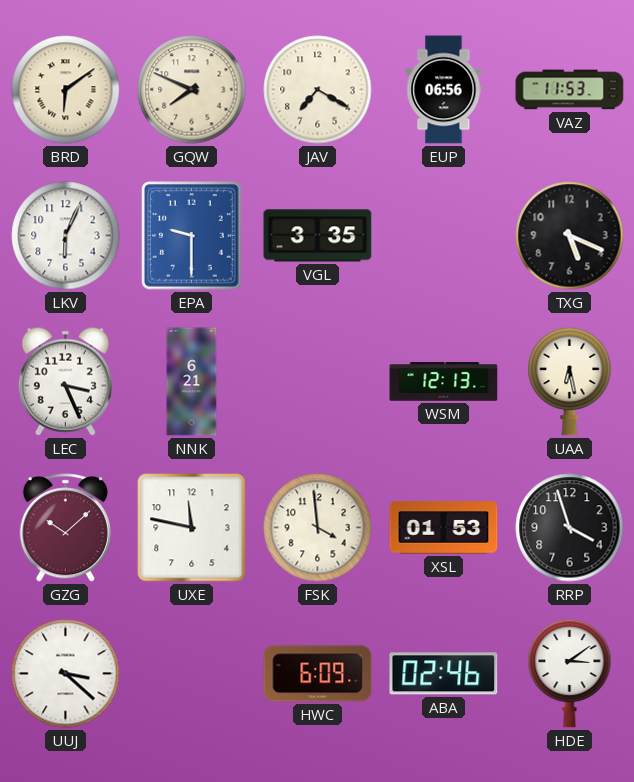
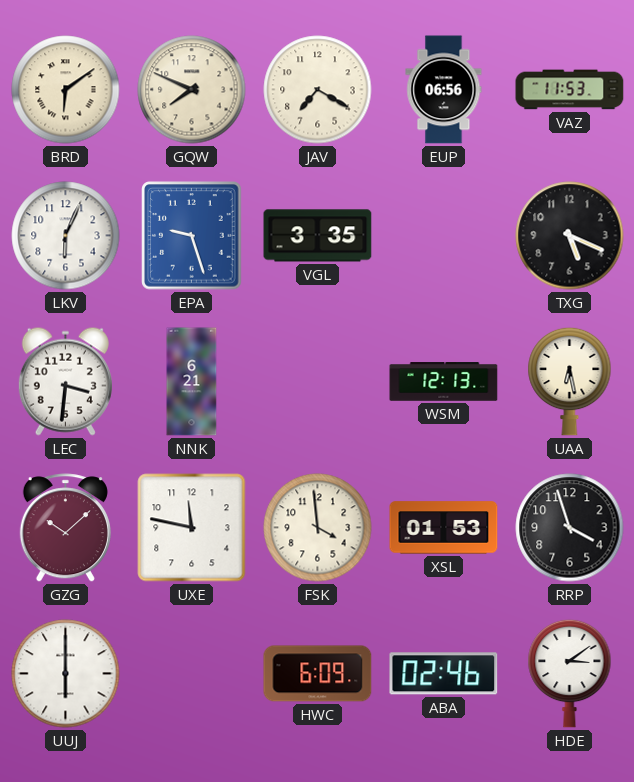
EPA: 9:30 -> 9:27
LEC: 3:26 -> 3:31
UUJ: 3:22 -> 6:00
